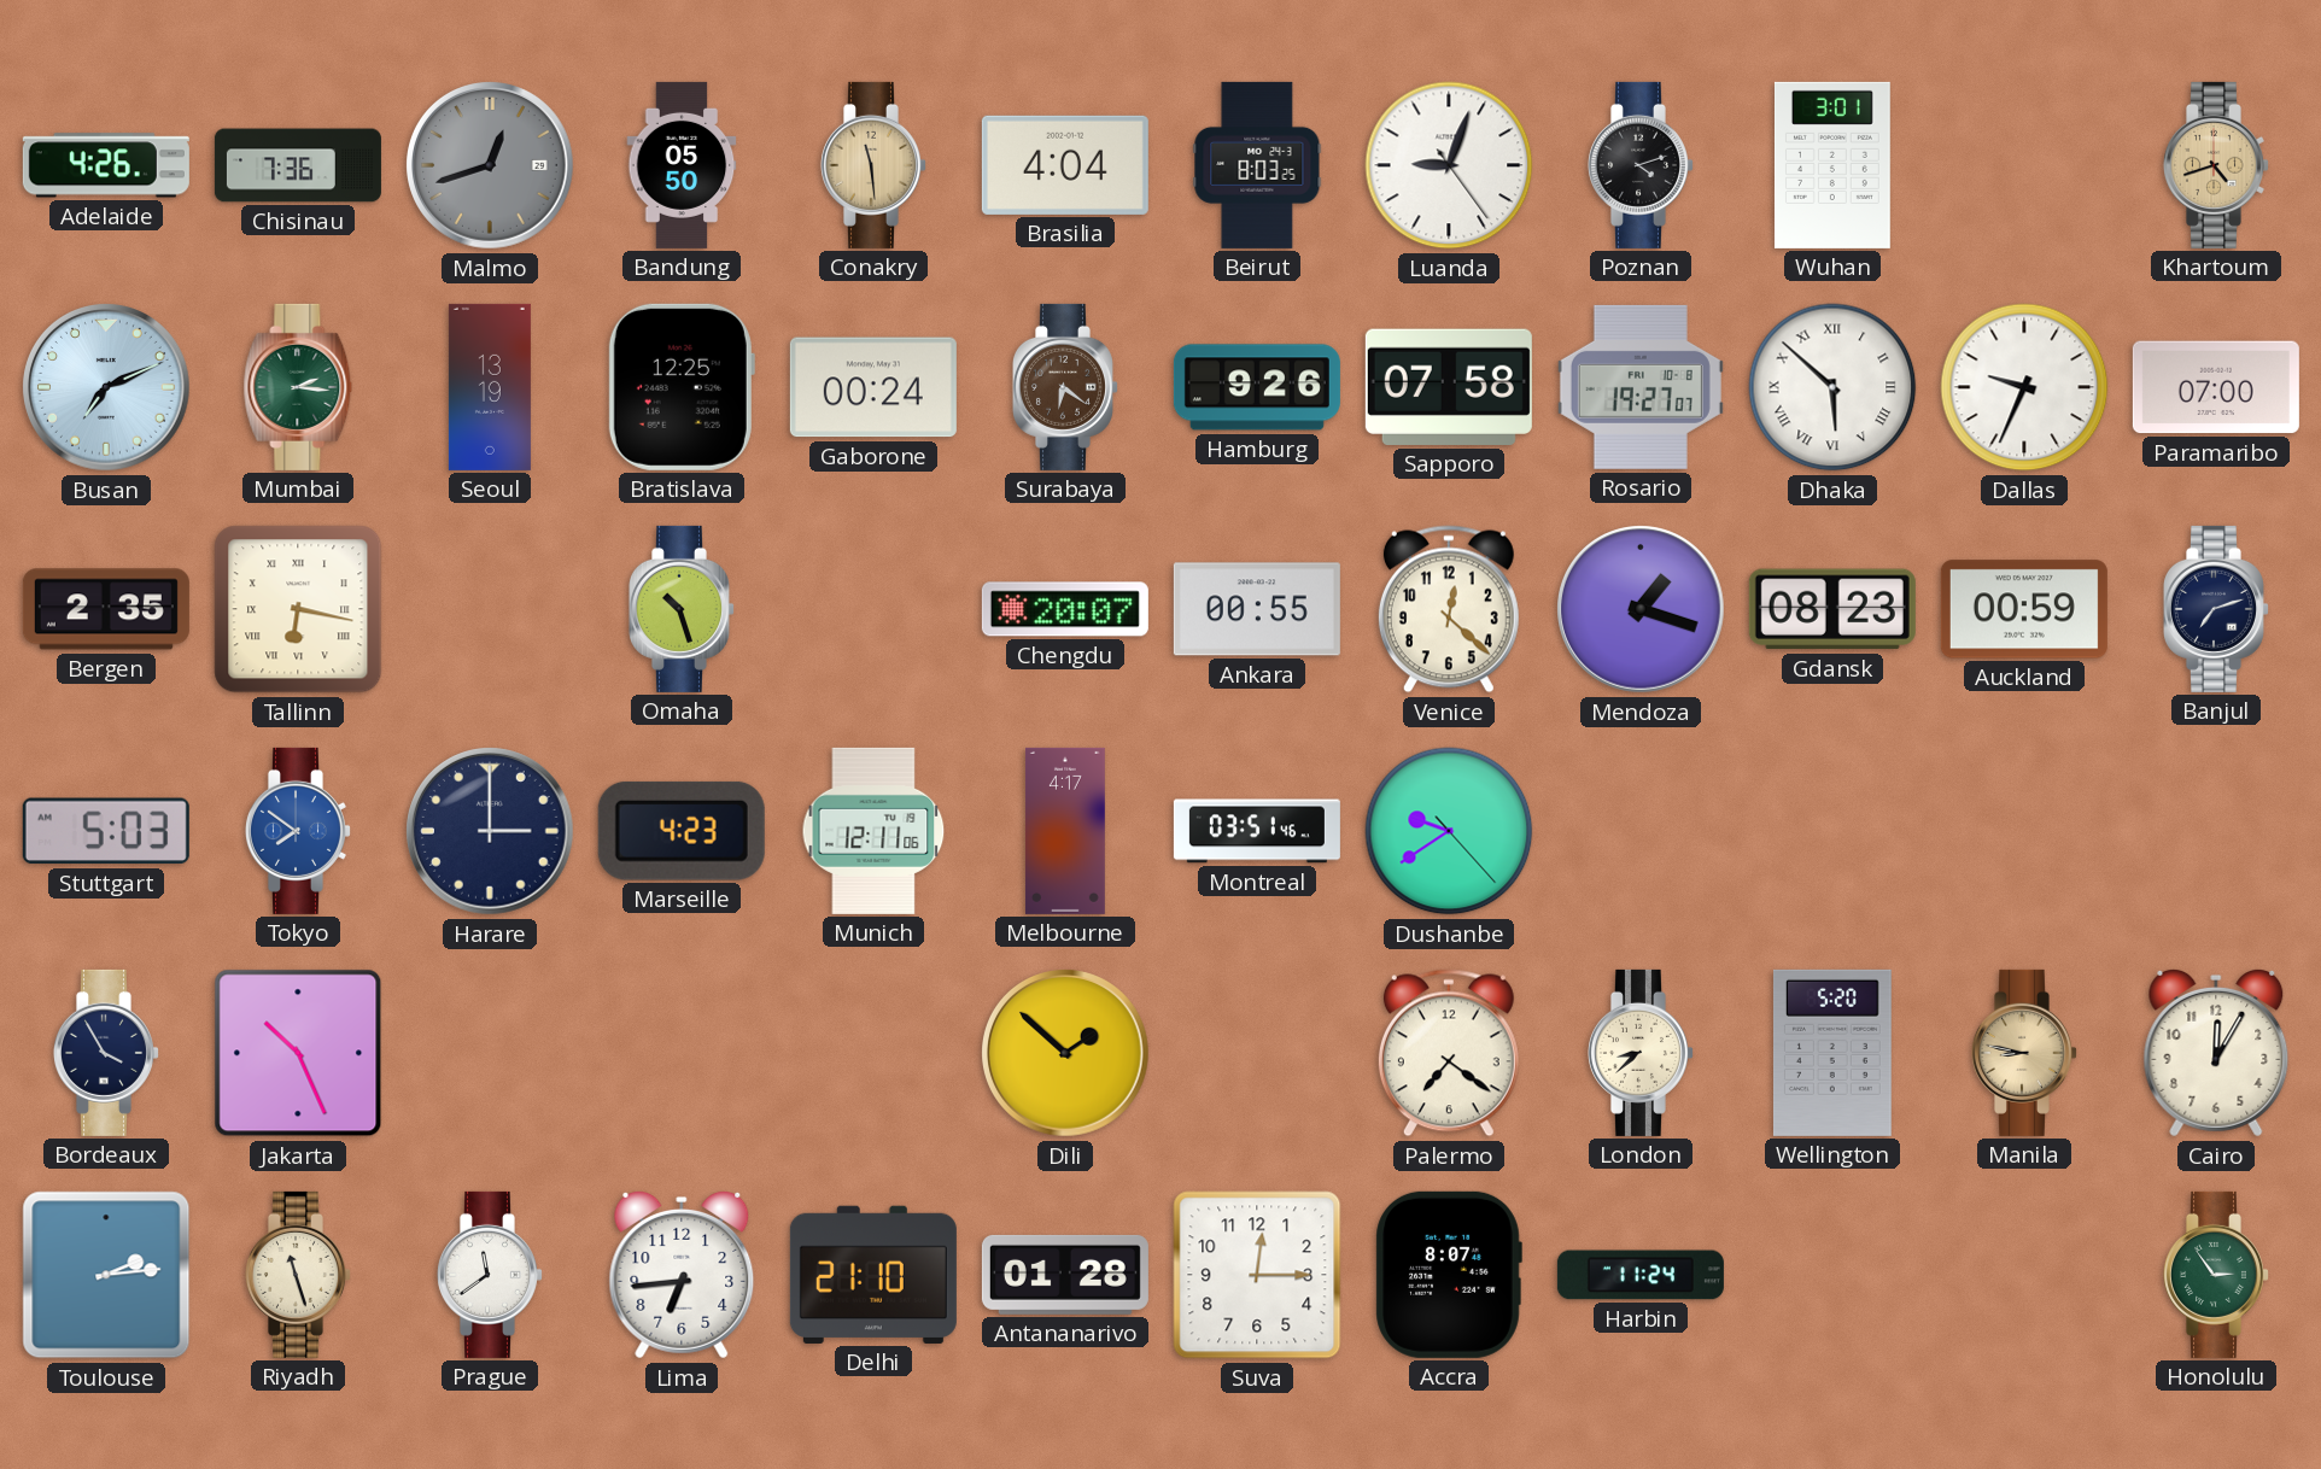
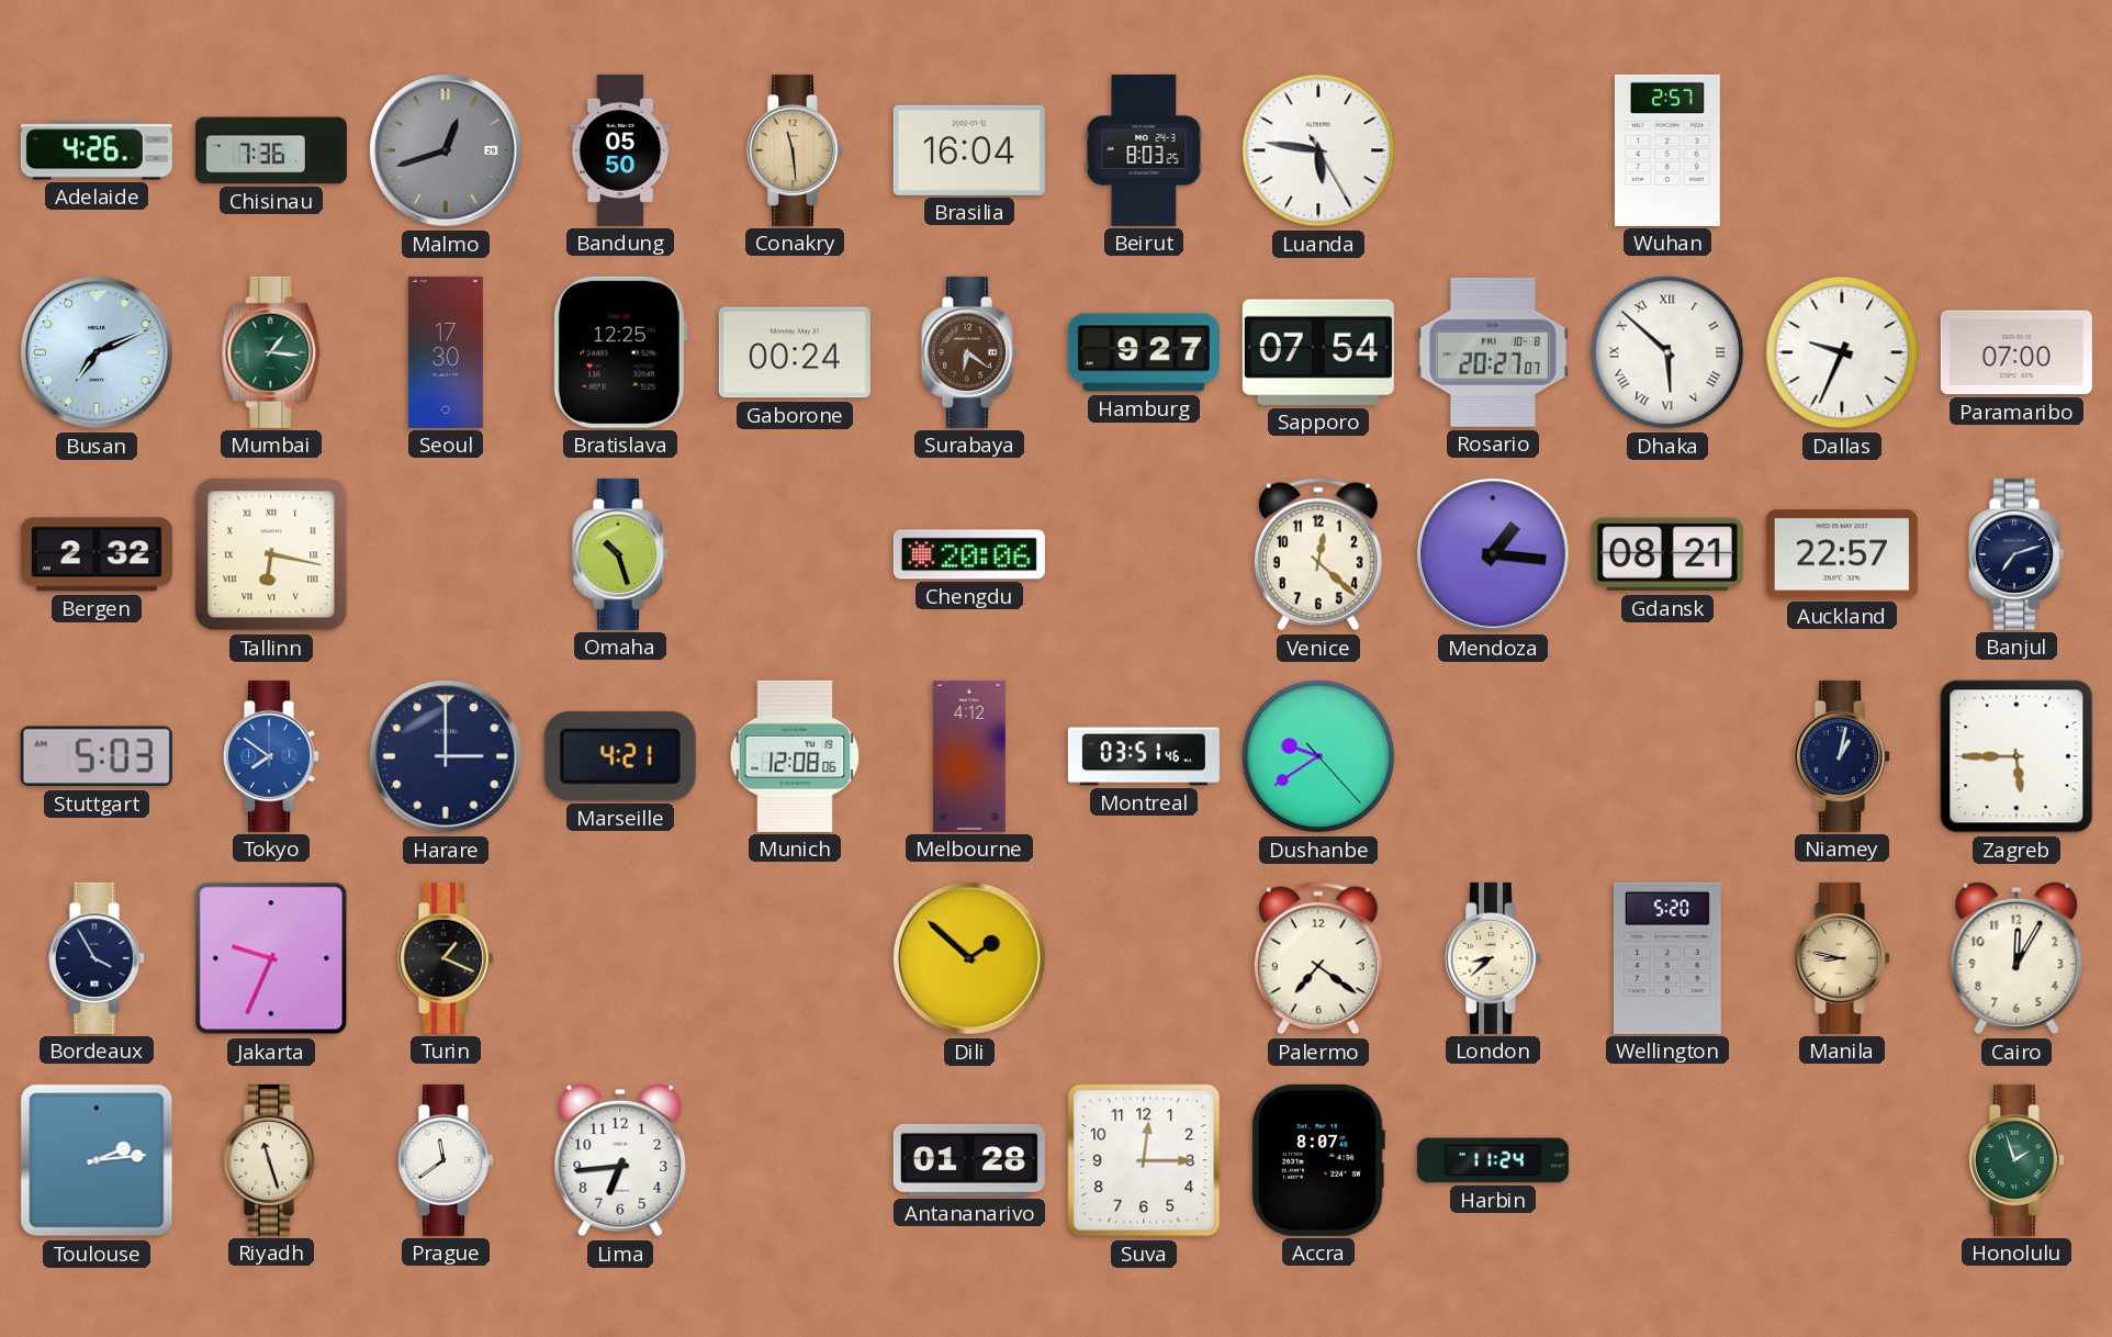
Brasilia: 4:04 -> 16:04
Luanda: 9:03 -> 5:46
Poznan: 4:12 -> none
Wuhan: 3:01 -> 2:57
Khartoum: 4:42 -> none
Mumbai: 2:16 -> 1:16
Seoul: 13:19 -> 17:30
Hamburg: 9:26 -> 9:27
Sapporo: 07:58 -> 07:54
Rosario: 19:27 -> 20:27
Bergen: 2:35 -> 2:32
Chengdu: 20:07 -> 20:06
Ankara: 00:55 -> none
Mendoza: 1:18 -> 1:16
Gdansk: 08:23 -> 08:21
Auckland: 00:59 -> 22:57
Marseille: 4:23 -> 4:21
Munich: 12:11 -> 12:08
Melbourne: 4:17 -> 4:12
Niamey: none -> 1:02
Zagreb: none -> 5:45
Jakarta: 10:26 -> 9:34
Turin: none -> 1:19
Delhi: 21:10 -> none
Honolulu: 2:54 -> 1:57
